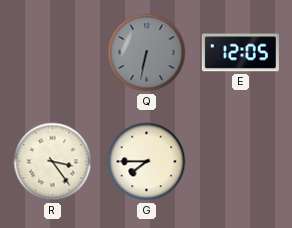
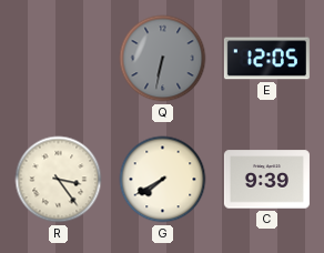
G: 7:45 -> 7:40
C: none -> 9:39
